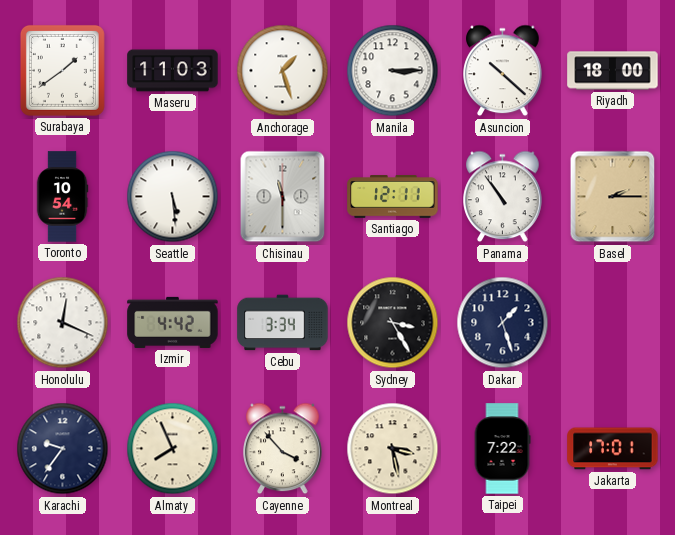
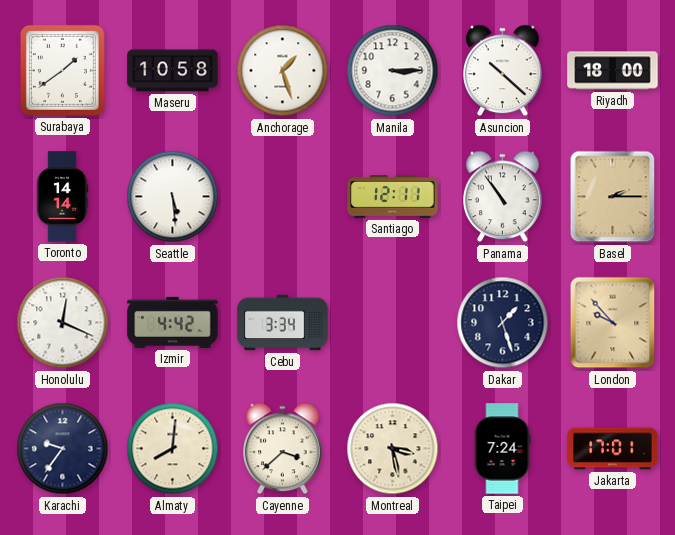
Maseru: 11:03 -> 10:58
Toronto: 10:54 -> 14:14
Chisinau: 11:30 -> none
Sydney: 3:25 -> none
London: none -> 9:53
Almaty: 7:56 -> 8:01
Cayenne: 3:53 -> 3:38
Taipei: 7:22 -> 7:24
